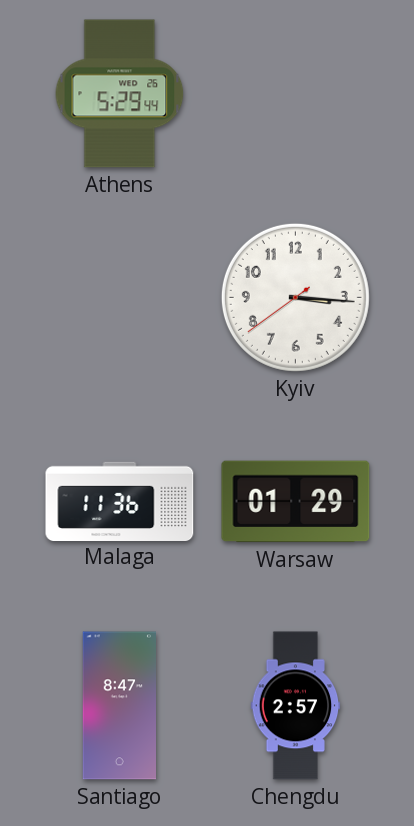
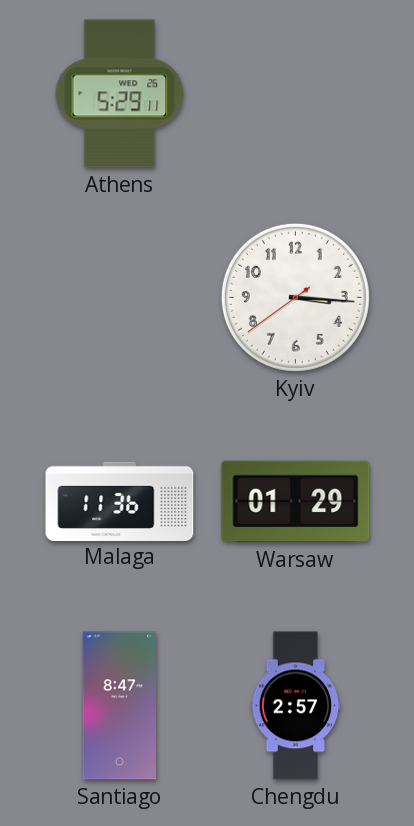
Athens: 5:29:44 -> 5:29:11
